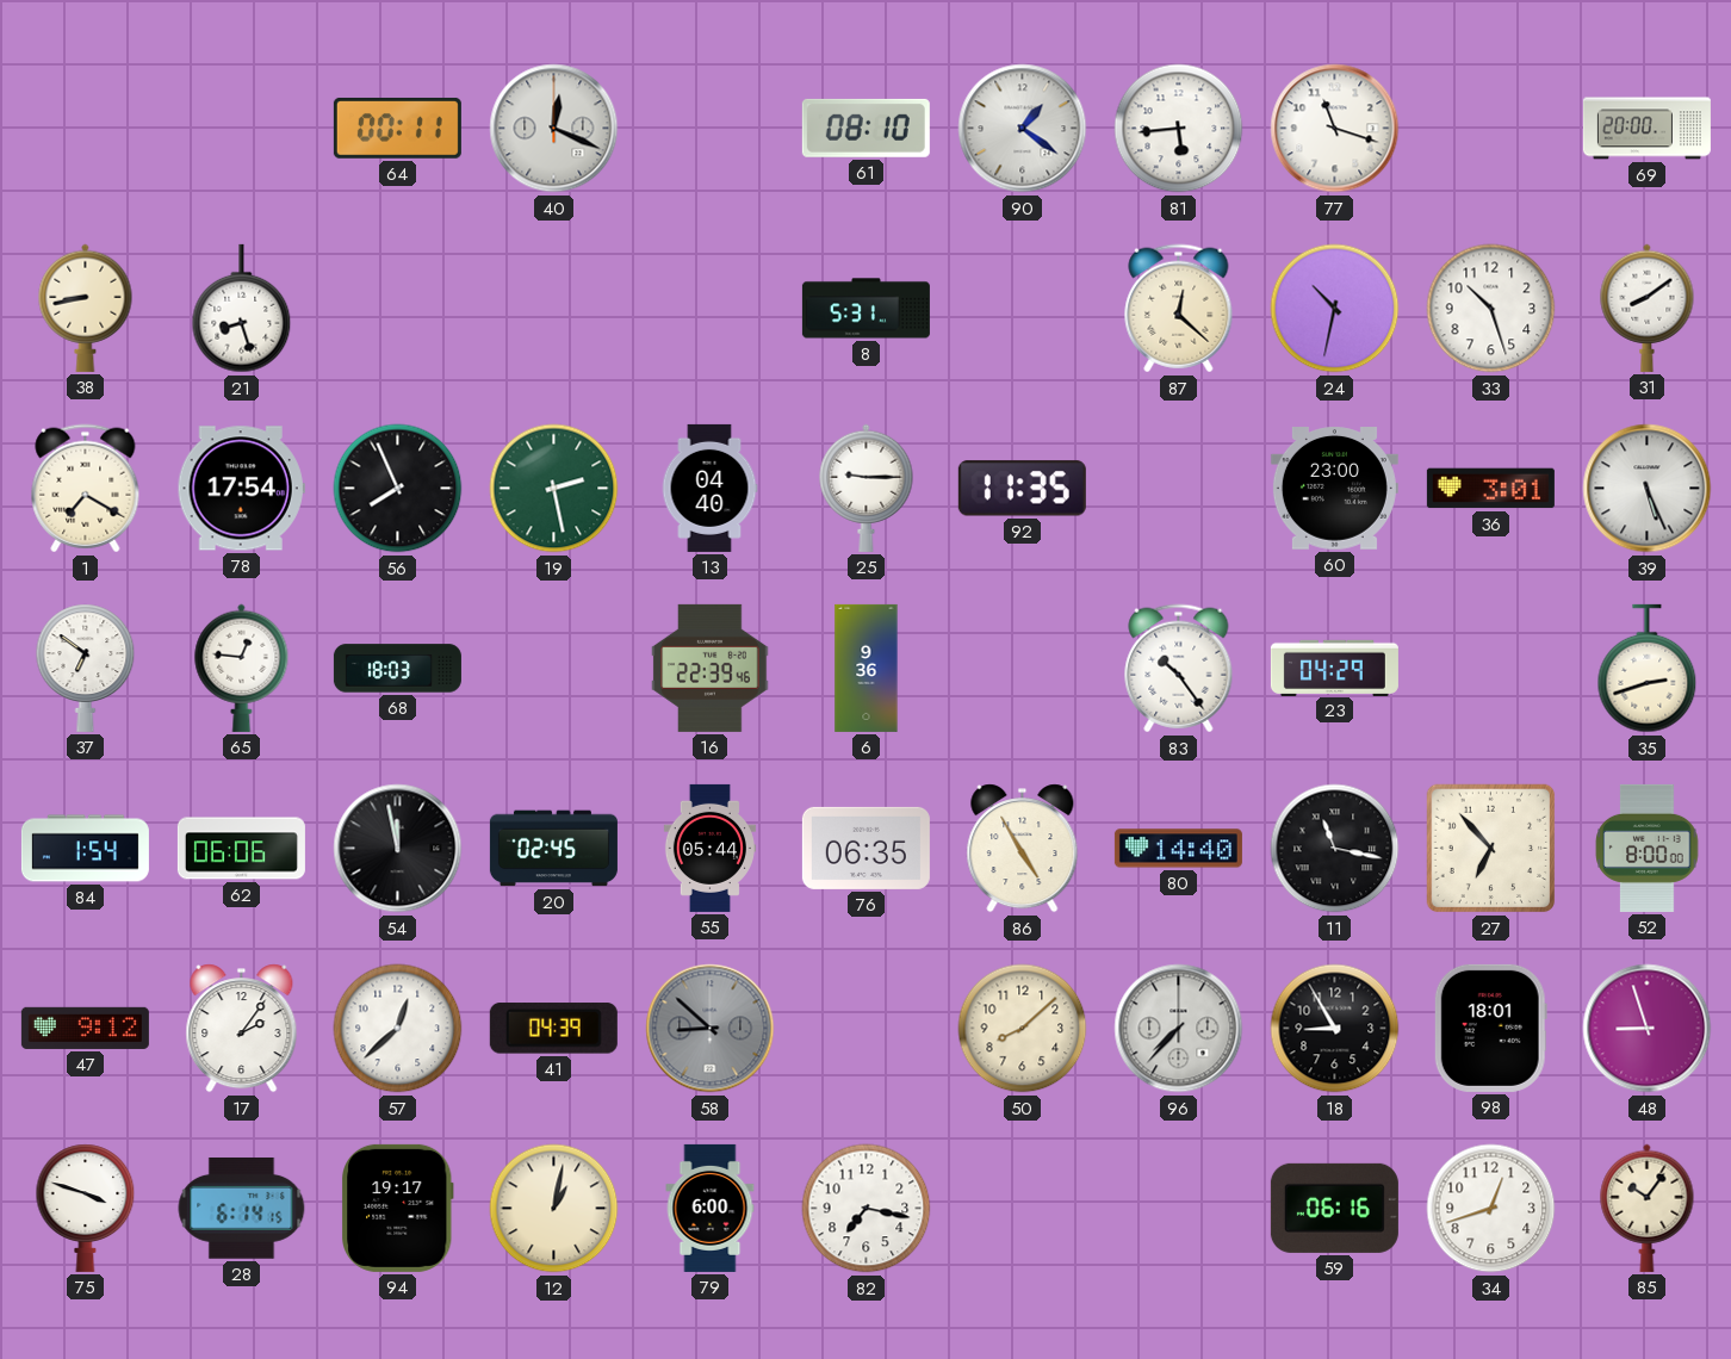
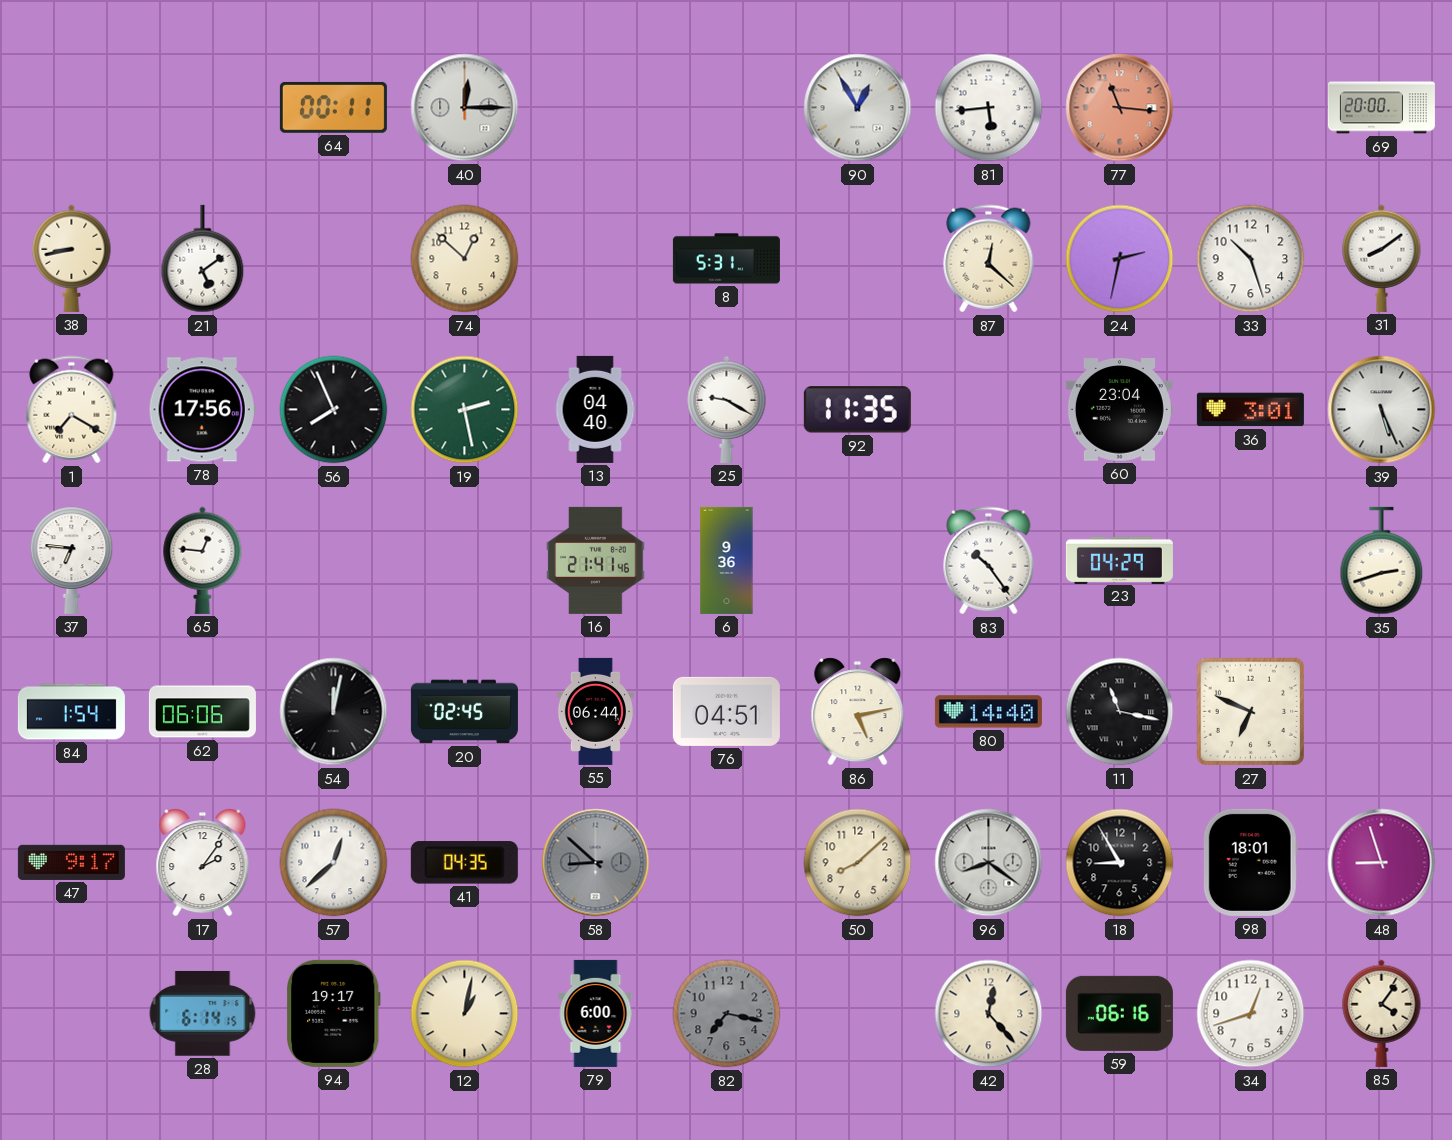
40: 12:19 -> 12:15
61: 08:10 -> none
90: 1:21 -> 12:55
77: 11:18 -> 11:16
77 dial: white -> salmon
21: 8:27 -> 5:09
74: none -> 12:52
24: 10:32 -> 2:32
78: 17:54 -> 17:56
25: 9:15 -> 9:20
60: 23:00 -> 23:04
37: 6:51 -> 6:46
68: 18:03 -> none
16: 22:39 -> 21:41
54: 11:58 -> 12:02
55: 05:44 -> 06:44
76: 06:35 -> 04:51
86: 4:55 -> 5:13
27: 6:53 -> 6:49
52: 8:00 -> none
47: 9:12 -> 9:17
41: 04:39 -> 04:35
96: 7:37 -> 8:21
75: 3:48 -> none
82 dial: white -> grey
42: none -> 12:23
85: 10:06 -> 4:06
